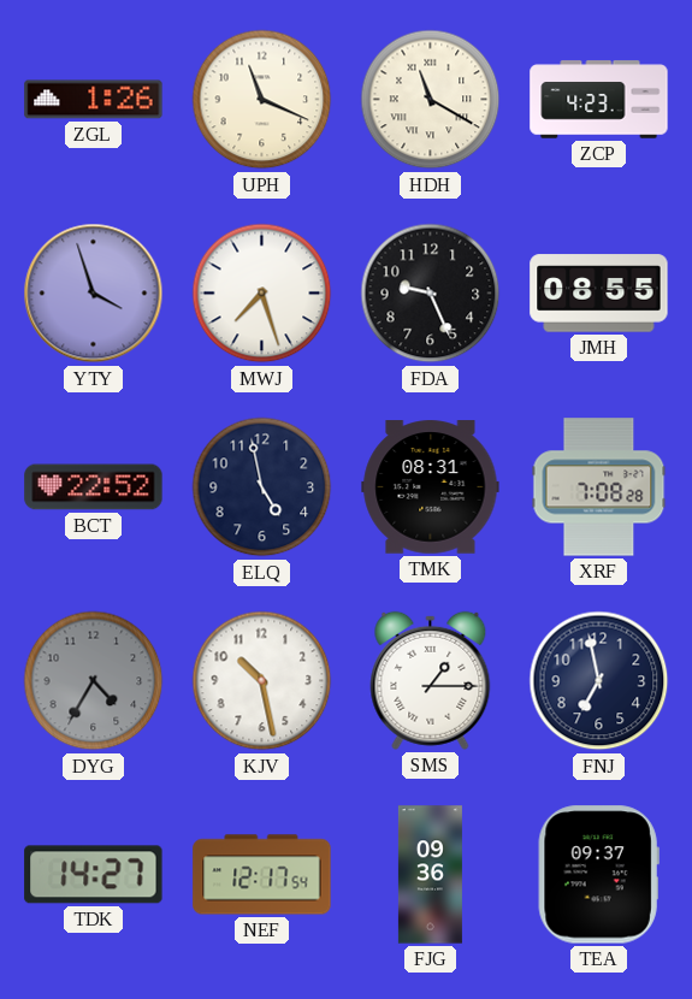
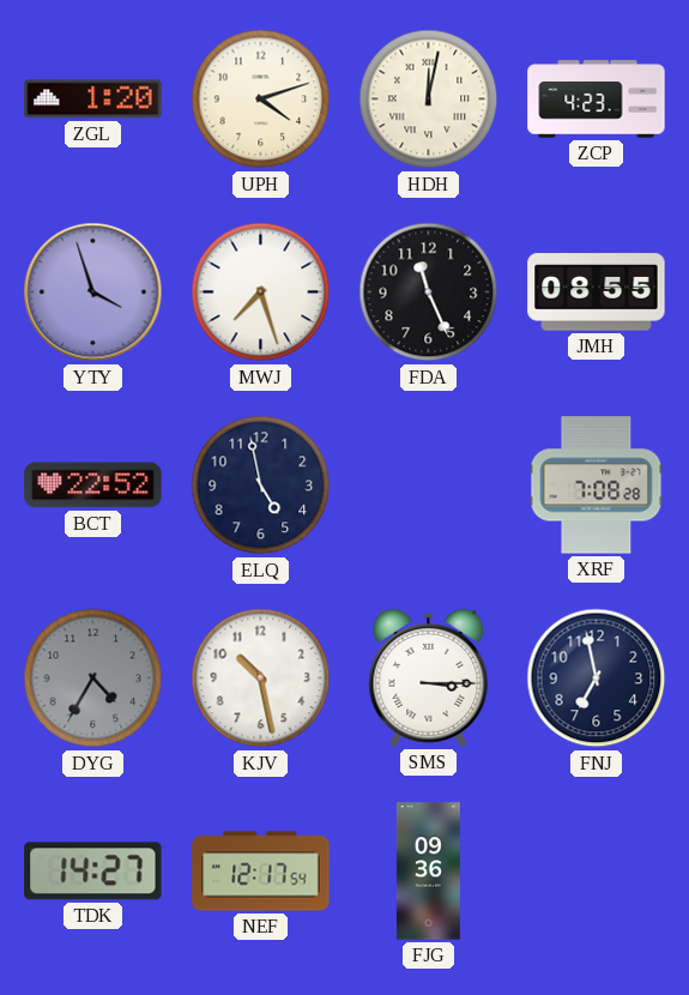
ZGL: 1:26 -> 1:20
UPH: 11:19 -> 4:12
HDH: 11:20 -> 12:02
FDA: 9:26 -> 11:26
TMK: 08:31 -> none
SMS: 1:15 -> 3:15
TEA: 09:37 -> none
